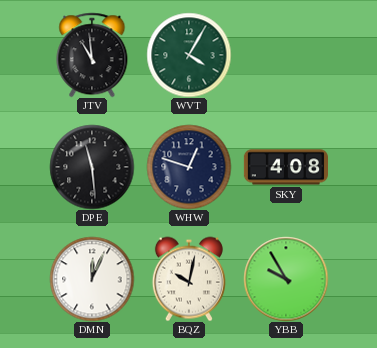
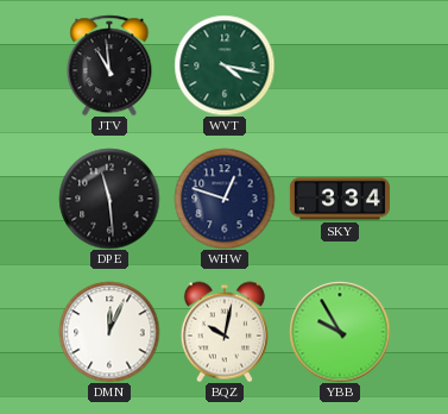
WVT: 4:05 -> 4:17
SKY: 4:08 -> 3:34
